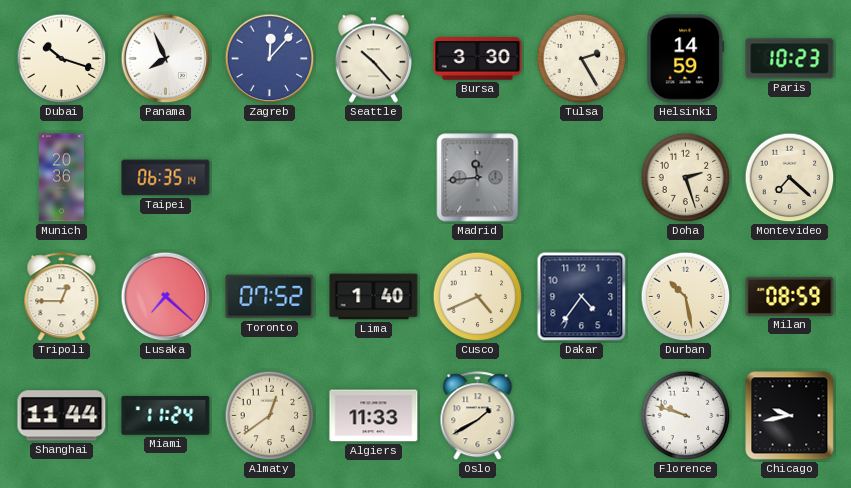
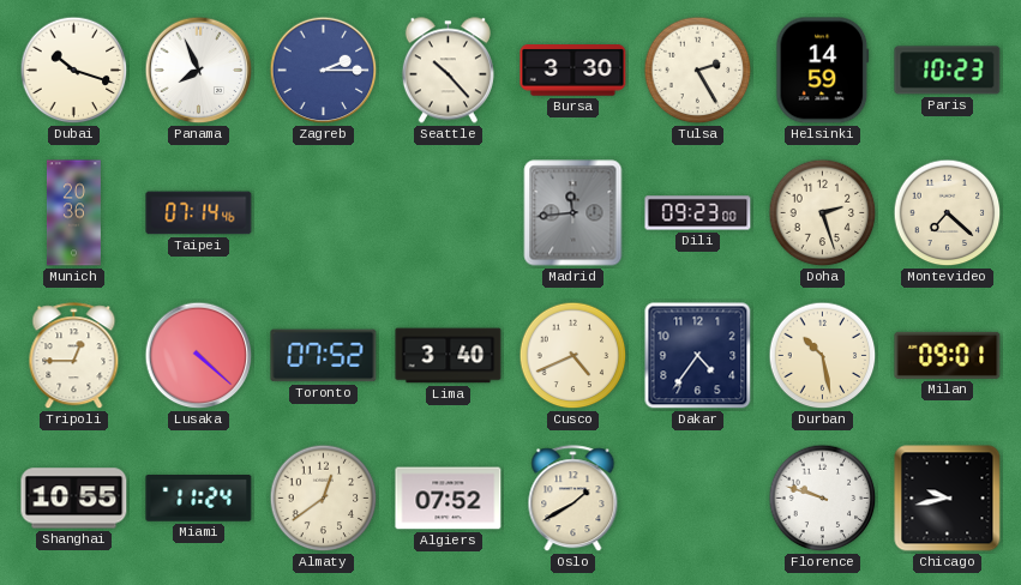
Zagreb: 12:07 -> 2:15
Taipei: 06:35 -> 07:14
Dili: none -> 09:23
Lusaka: 7:22 -> 4:22
Lima: 1:40 -> 3:40
Milan: 08:59 -> 09:01
Shanghai: 11:44 -> 10:55
Algiers: 11:33 -> 07:52
